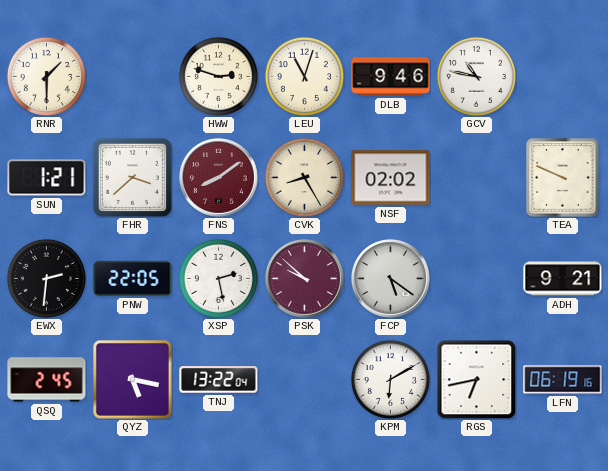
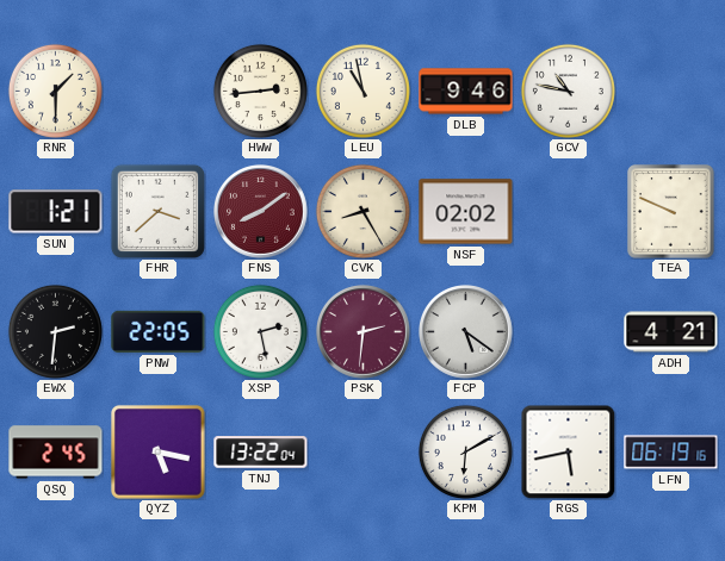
HWW: 2:48 -> 2:44
LEU: 11:03 -> 10:58
PSK: 9:52 -> 2:31
ADH: 9:21 -> 4:21
RGS: 6:43 -> 5:43
